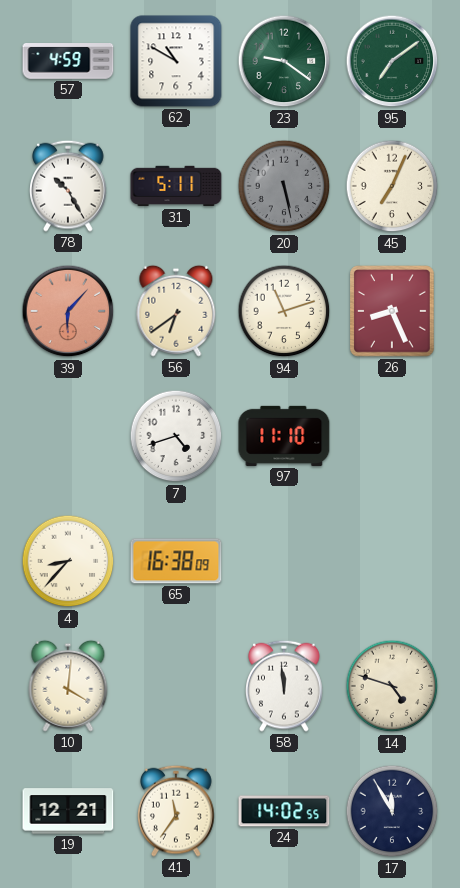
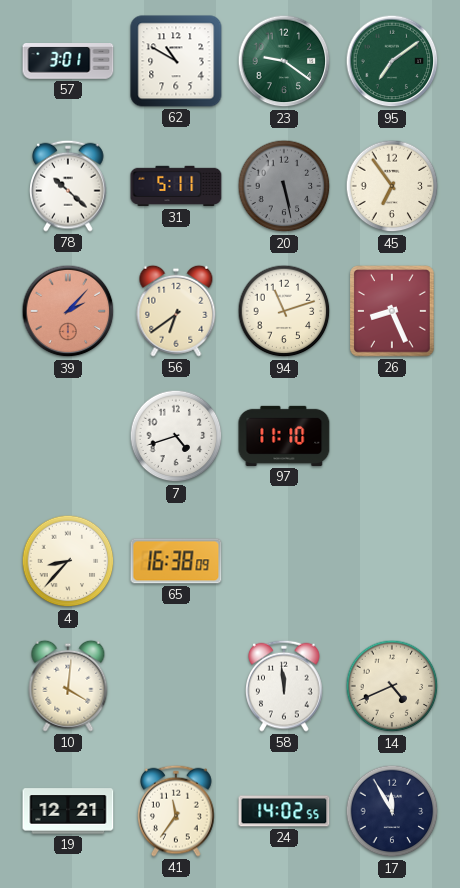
57: 4:59 -> 3:01
78: 10:25 -> 10:22
45: 7:04 -> 6:54
39: 6:07 -> 2:07
14: 4:48 -> 4:41
